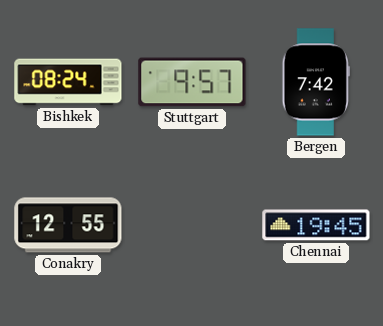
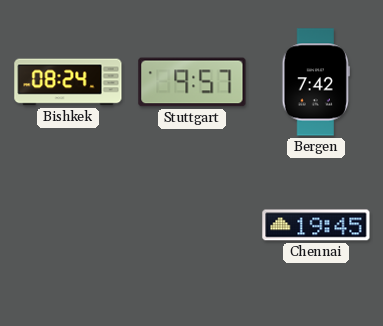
Conakry: 12:55 -> none
